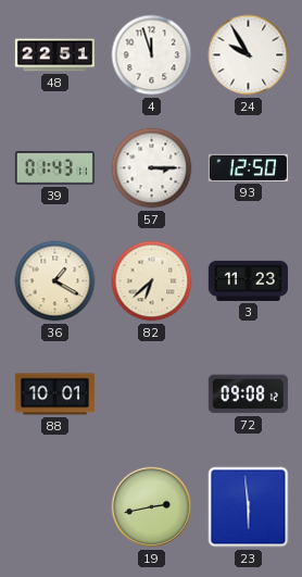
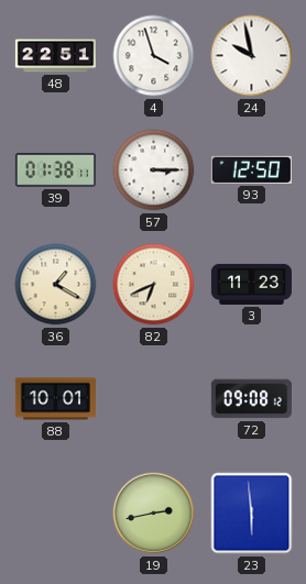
4: 11:57 -> 3:57
24: 9:55 -> 9:58
39: 01:43 -> 01:38
82: 6:38 -> 6:41
